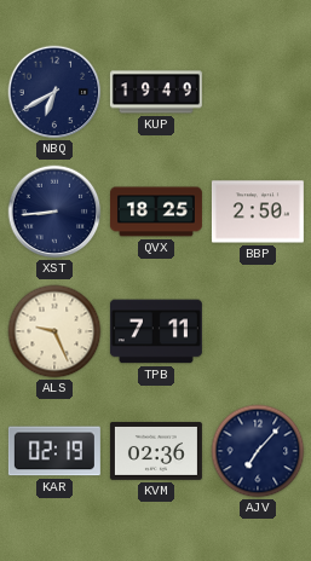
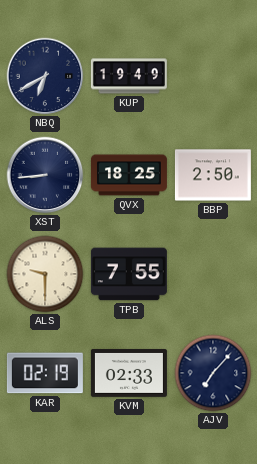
ALS: 9:26 -> 9:30
TPB: 7:11 -> 7:55
KVM: 02:36 -> 02:33
